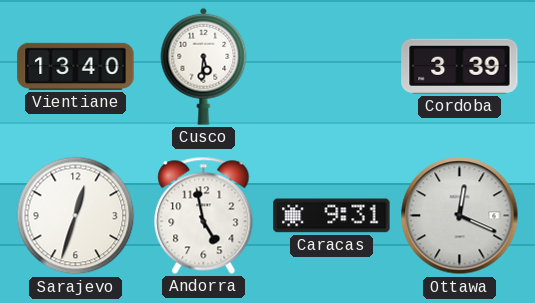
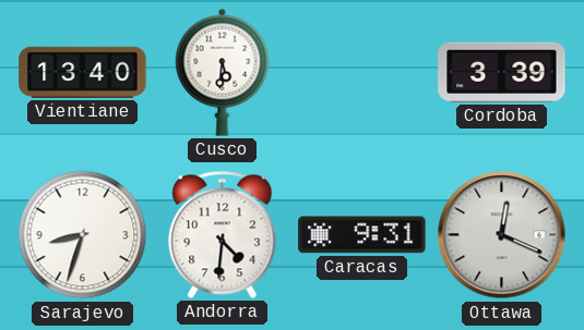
Sarajevo: 12:33 -> 8:33
Andorra: 4:58 -> 4:31
